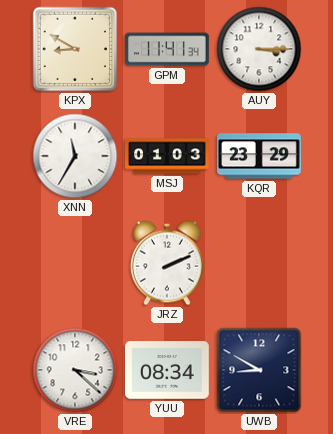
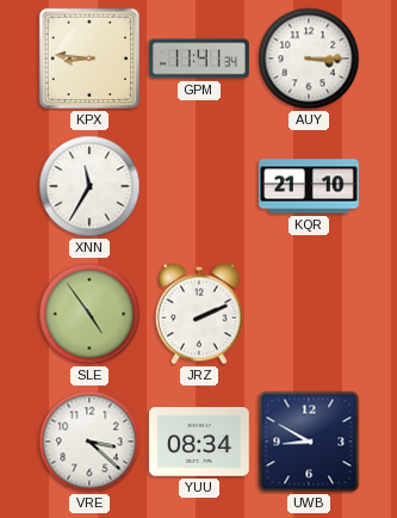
KPX: 8:50 -> 8:46
MSJ: 01:03 -> none
KQR: 23:29 -> 21:10
SLE: none -> 4:54
